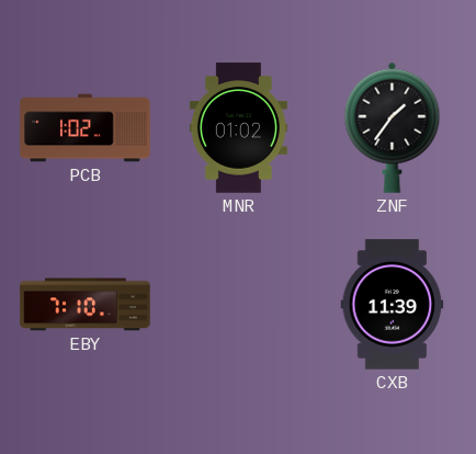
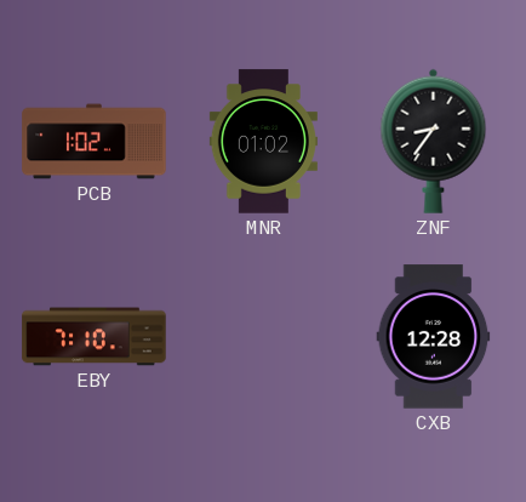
ZNF: 1:36 -> 8:36
CXB: 11:39 -> 12:28
